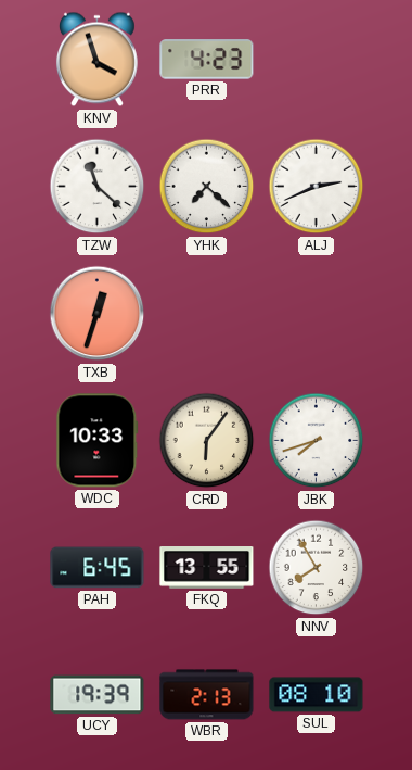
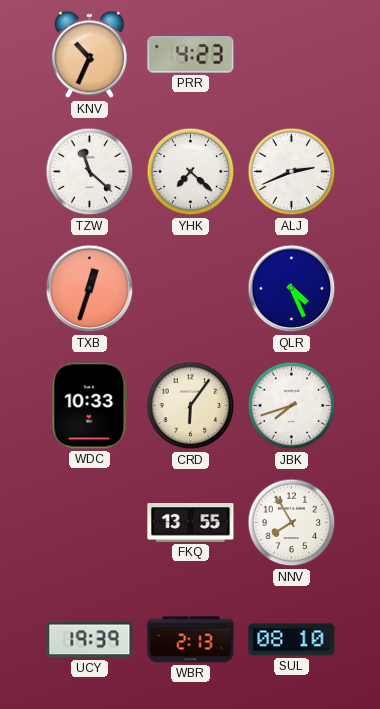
KNV: 3:57 -> 10:34
QLR: none -> 4:26
PAH: 6:45 -> none
